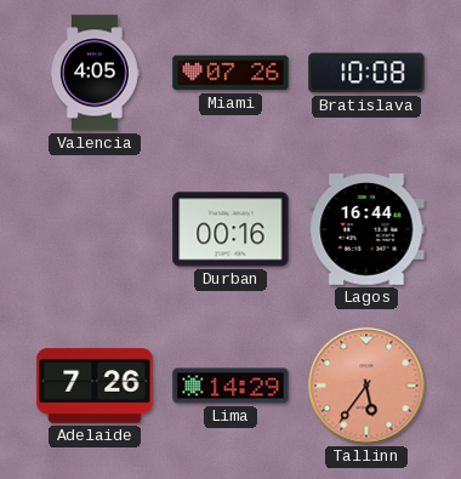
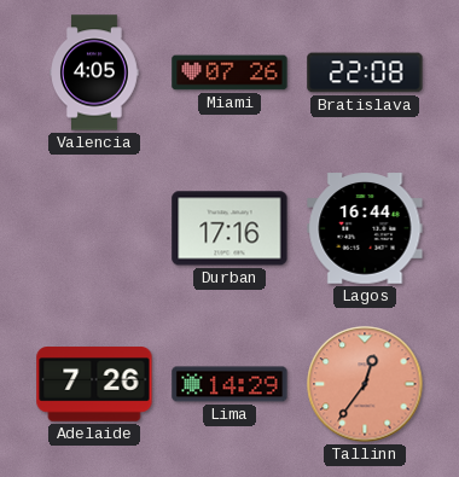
Bratislava: 10:08 -> 22:08
Durban: 00:16 -> 17:16
Tallinn: 5:36 -> 12:36
